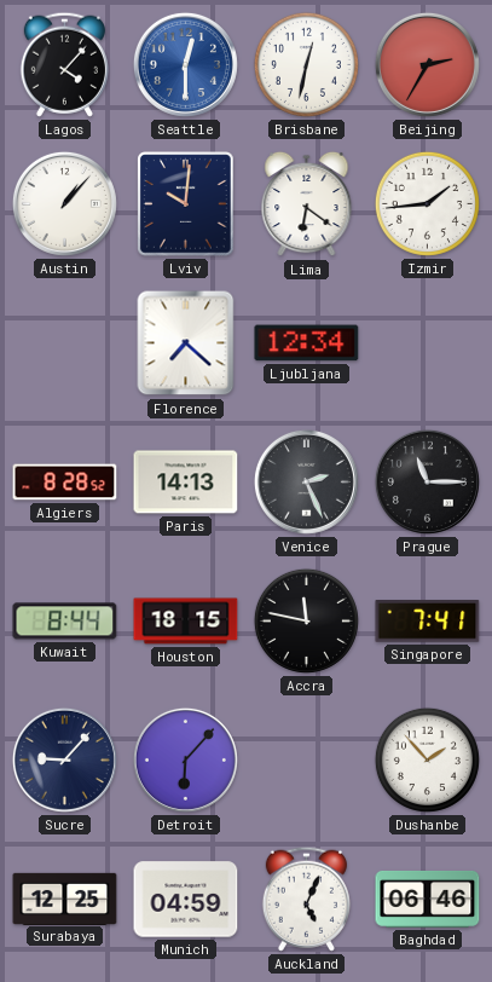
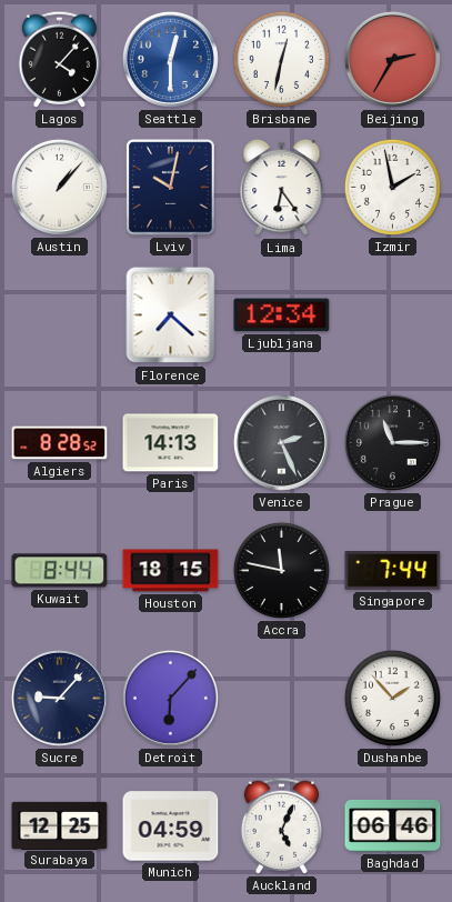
Lviv: 10:01 -> 10:02
Lima: 6:21 -> 6:24
Izmir: 1:44 -> 1:58
Singapore: 7:41 -> 7:44
